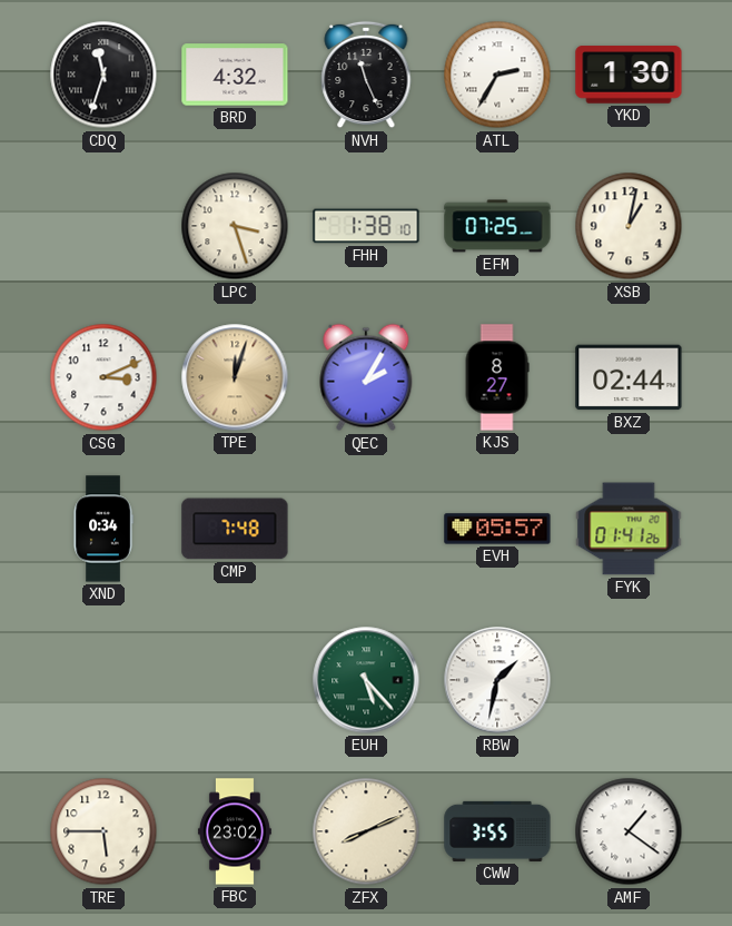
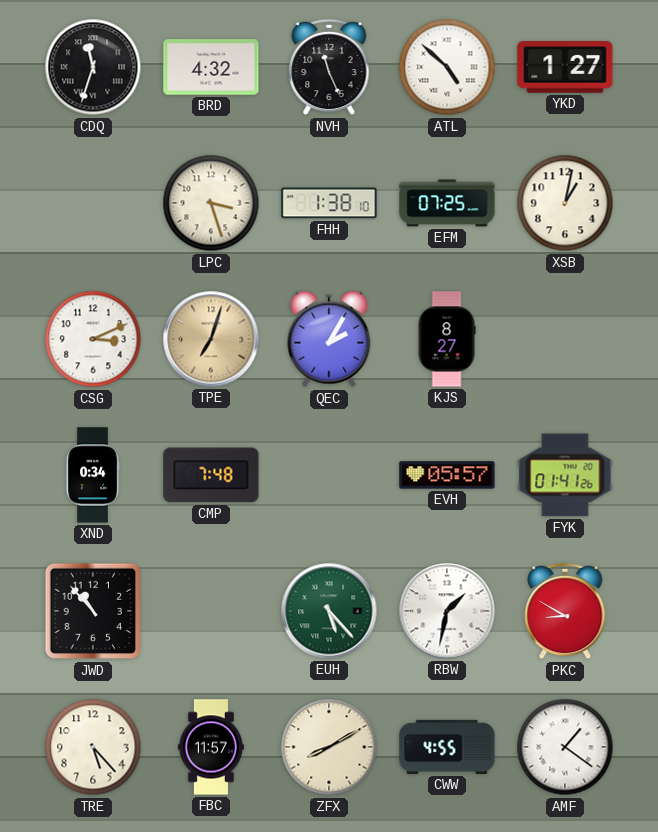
ATL: 2:35 -> 4:52
YKD: 1:30 -> 1:27
TPE: 12:03 -> 7:03
BXZ: 02:44 -> none
JWD: none -> 10:53
PKC: none -> 8:50
TRE: 5:45 -> 5:23
FBC: 23:02 -> 11:57
ZFX: 8:11 -> 8:10
CWW: 3:55 -> 4:55
